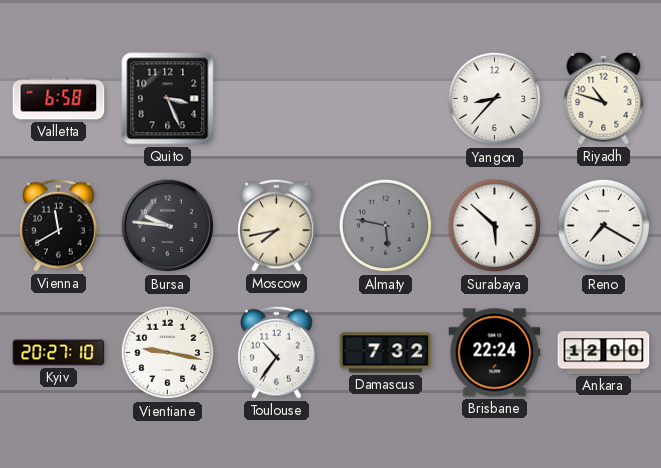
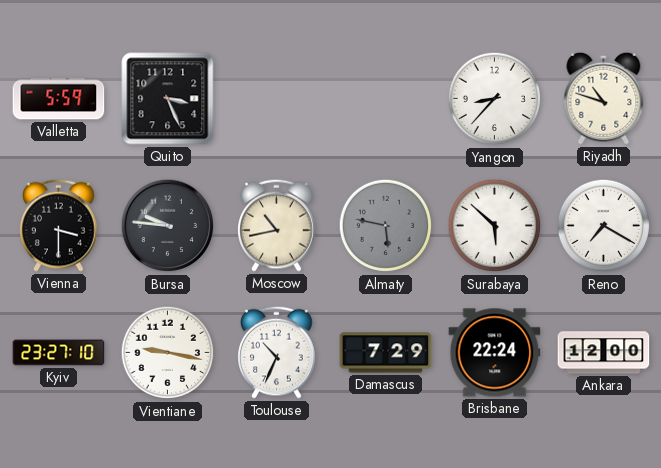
Valletta: 6:58 -> 5:59
Vienna: 11:40 -> 3:30
Moscow: 7:43 -> 10:43
Kyiv: 20:27 -> 23:27
Toulouse: 10:36 -> 10:34
Damascus: 7:32 -> 7:29
